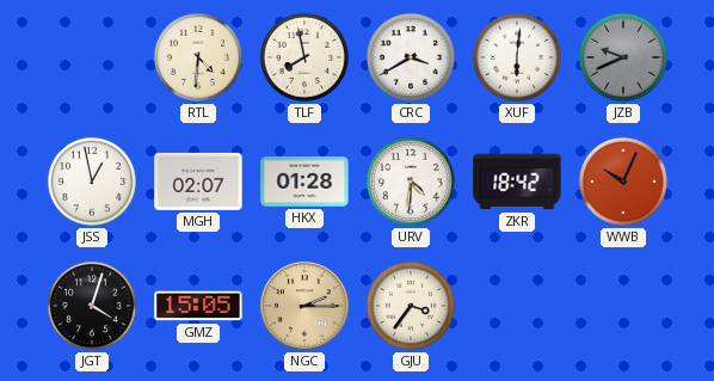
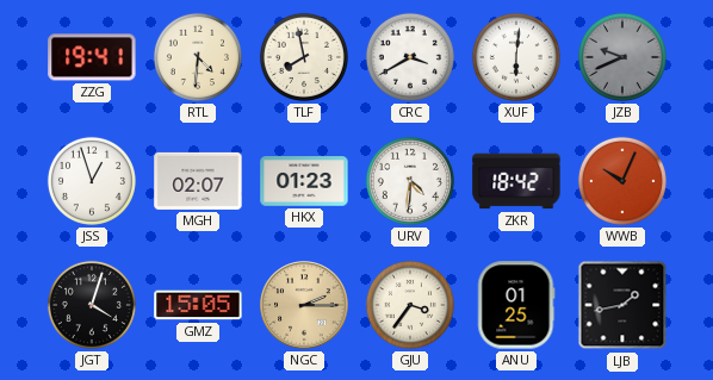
ZZG: none -> 19:41
JSS: 12:58 -> 12:57
HKX: 01:28 -> 01:23
ANU: none -> 01:25
LJB: none -> 1:43
